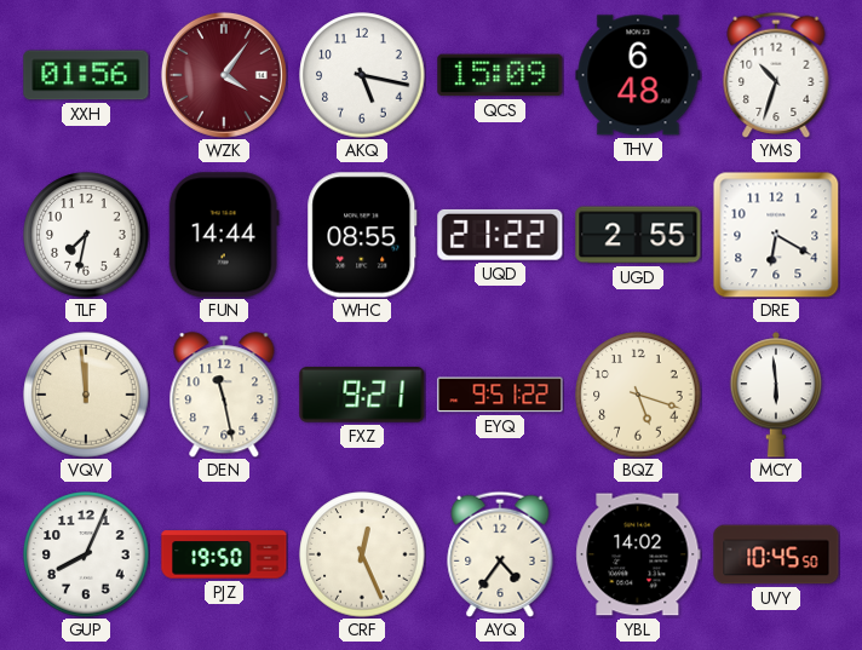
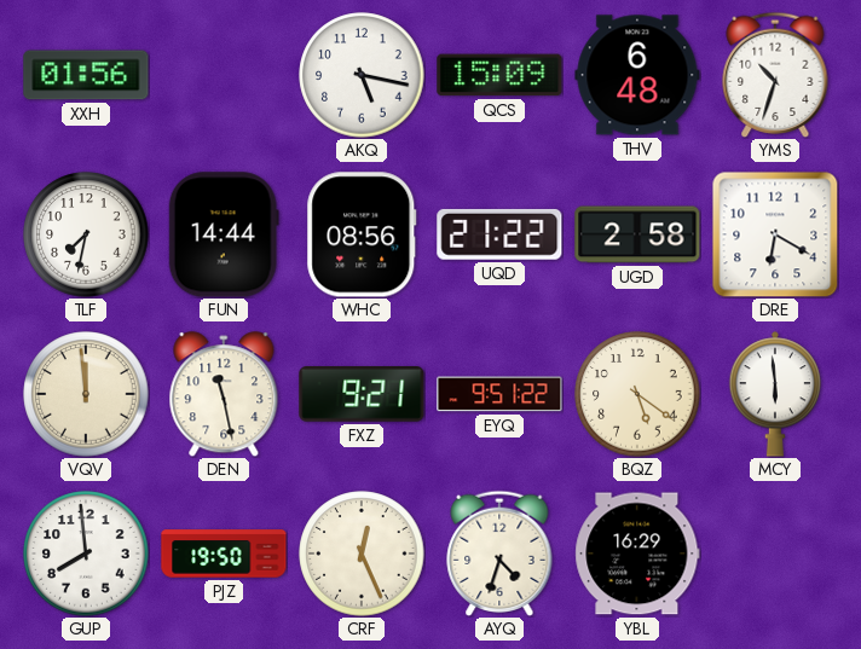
WZK: 4:06 -> none
WHC: 08:55 -> 08:56
UGD: 2:55 -> 2:58
BQZ: 5:18 -> 5:21
GUP: 8:04 -> 7:59
AYQ: 4:36 -> 4:33
YBL: 14:02 -> 16:29
UVY: 10:45 -> none
